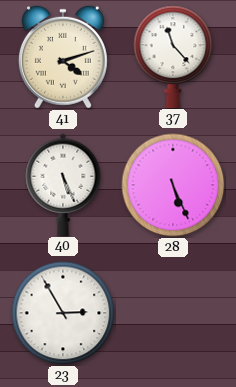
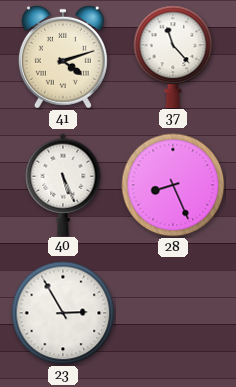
28: 5:26 -> 8:26
